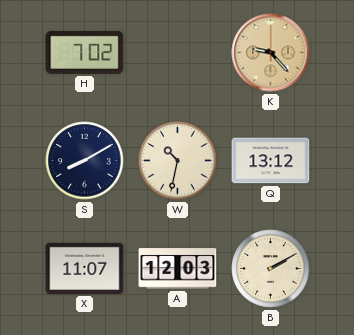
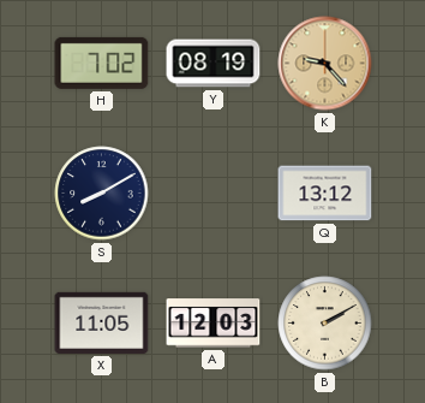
Y: none -> 08:19
W: 10:32 -> none
X: 11:07 -> 11:05
